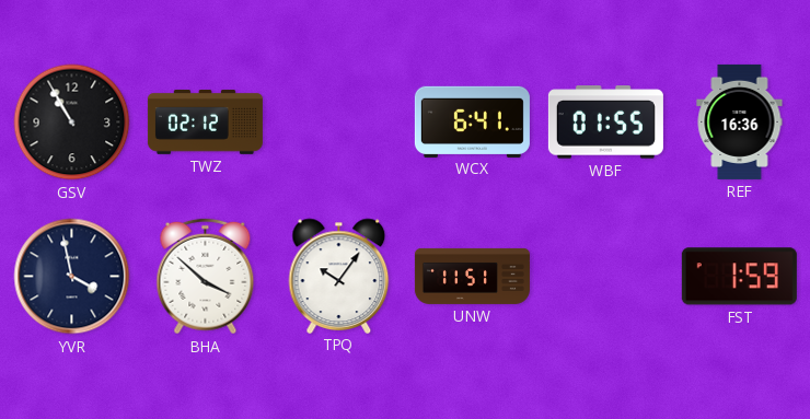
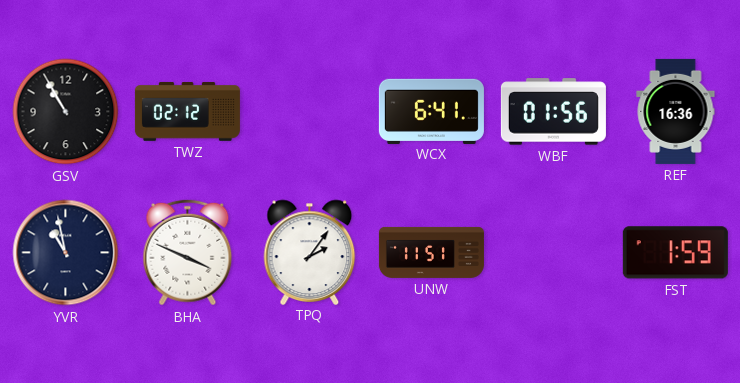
WBF: 01:55 -> 01:56
YVR: 3:58 -> 10:58
BHA: 3:52 -> 3:49
TPQ: 10:06 -> 2:06
